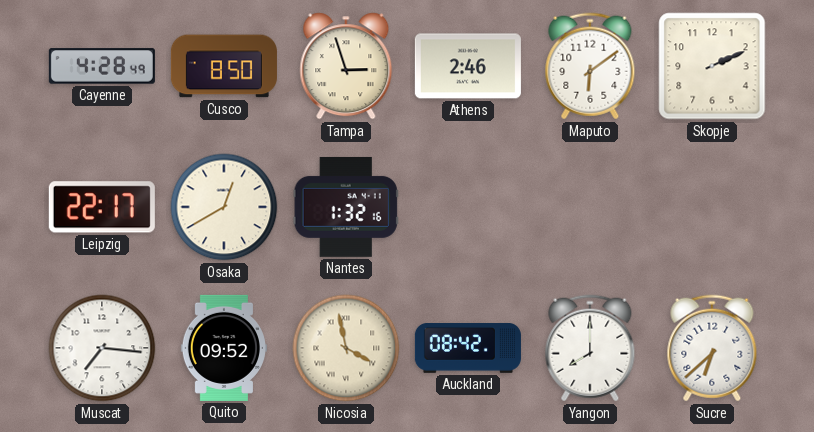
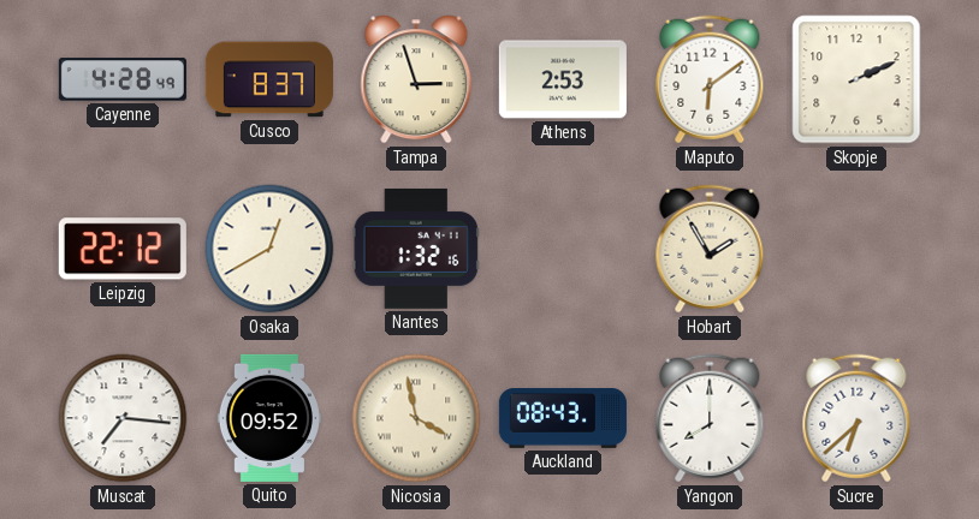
Cusco: 8:50 -> 8:37
Athens: 2:46 -> 2:53
Leipzig: 22:17 -> 22:12
Hobart: none -> 1:55
Auckland: 08:42 -> 08:43
